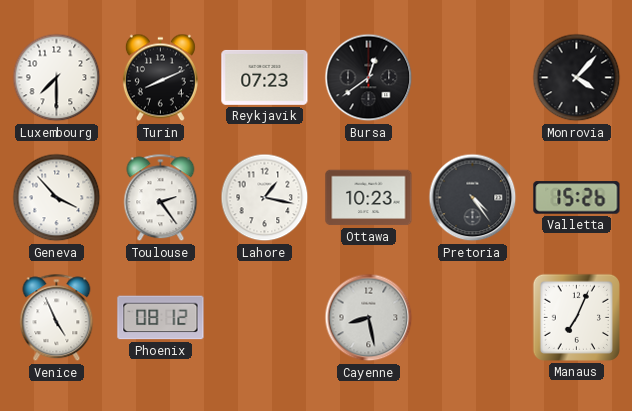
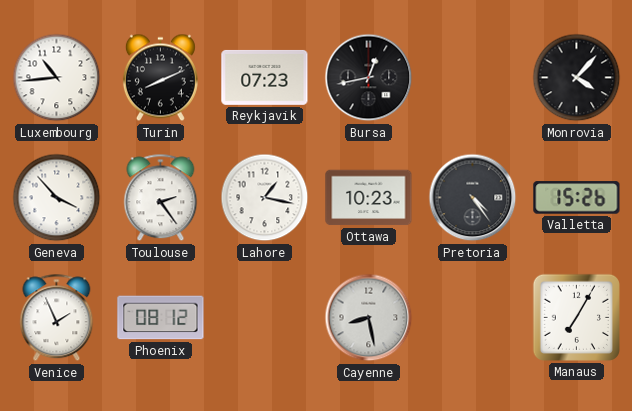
Luxembourg: 7:30 -> 10:44
Bursa: 12:39 -> 12:43
Venice: 4:56 -> 1:56
Manaus: 7:04 -> 7:05
